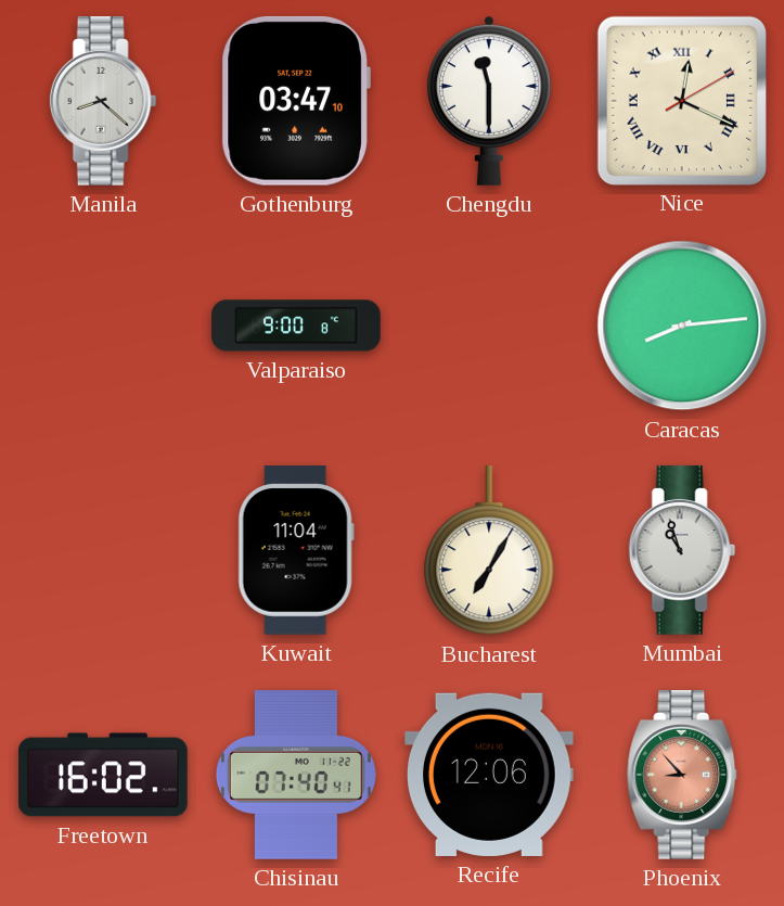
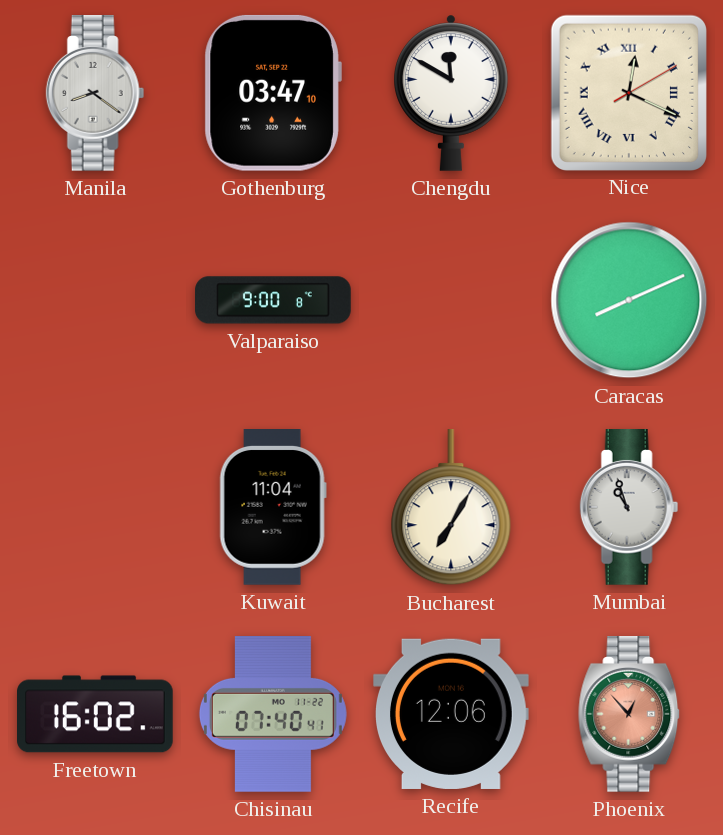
Manila: 8:22 -> 8:21
Chengdu: 11:30 -> 11:50
Caracas: 8:14 -> 8:11
Phoenix: 8:53 -> 12:53
